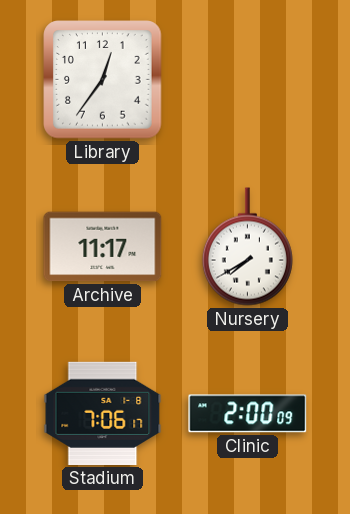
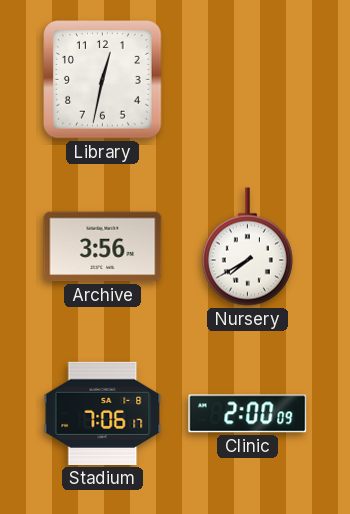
Library: 12:36 -> 12:32
Archive: 11:17 -> 3:56
